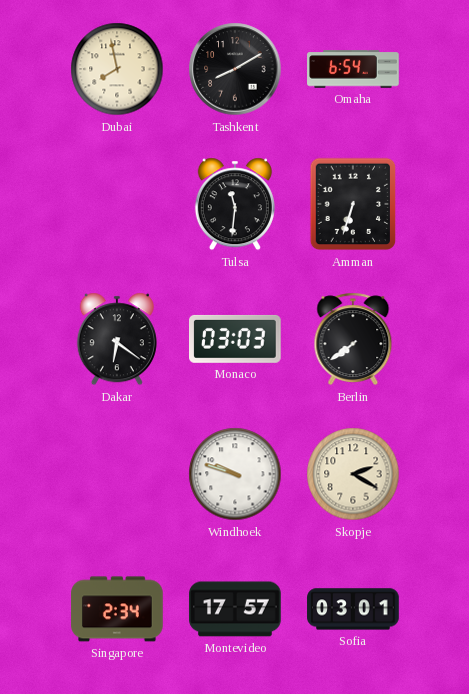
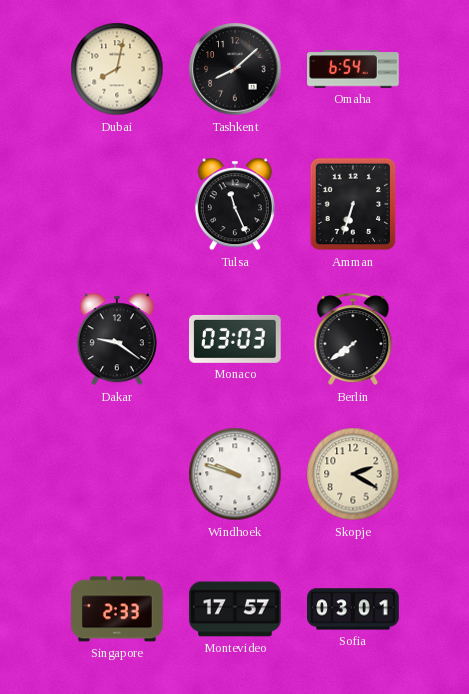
Dubai: 7:58 -> 8:02
Tashkent: 8:10 -> 8:08
Tulsa: 11:31 -> 11:26
Dakar: 6:21 -> 9:21
Singapore: 2:34 -> 2:33
